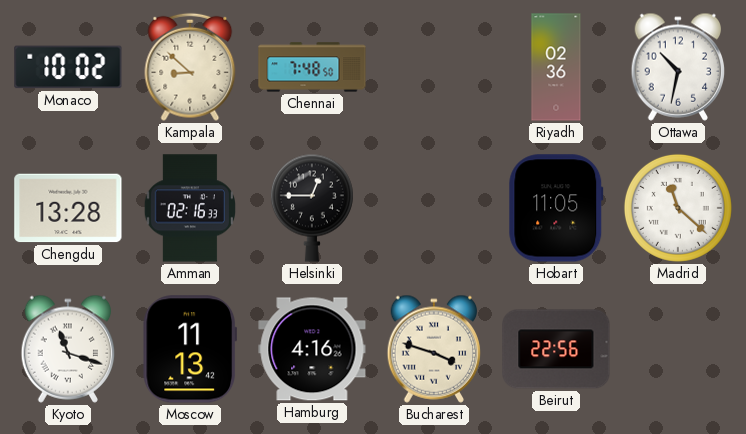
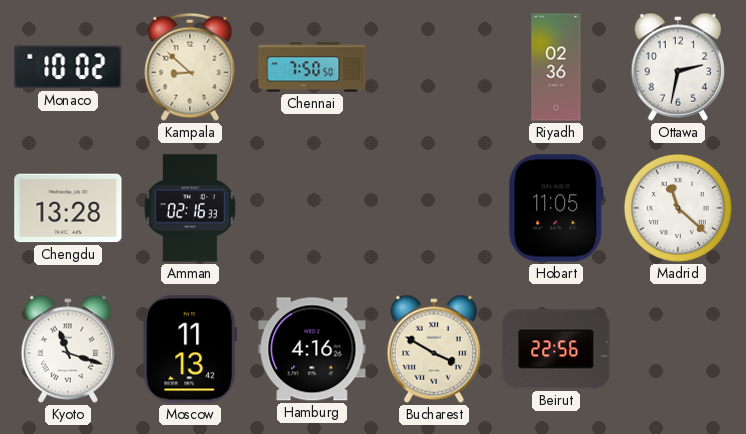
Chennai: 7:48 -> 7:50
Ottawa: 10:32 -> 2:32
Helsinki: 12:45 -> none
Bucharest: 3:48 -> 3:50
